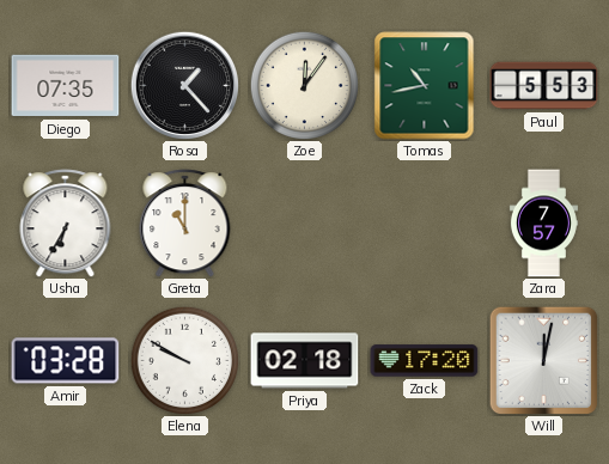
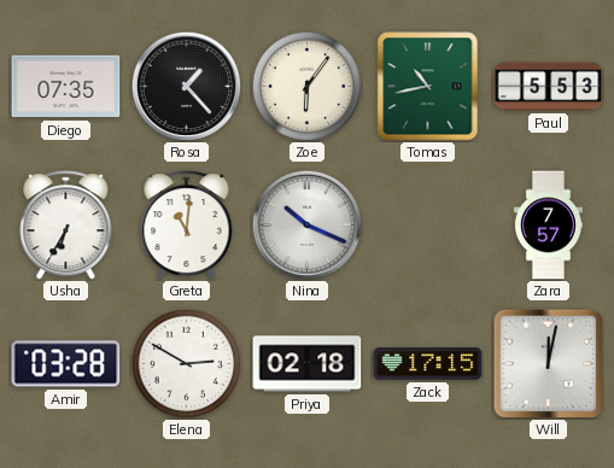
Zoe: 12:06 -> 6:06
Greta: 11:00 -> 11:01
Nina: none -> 10:19
Elena: 9:50 -> 2:50
Zack: 17:20 -> 17:15
